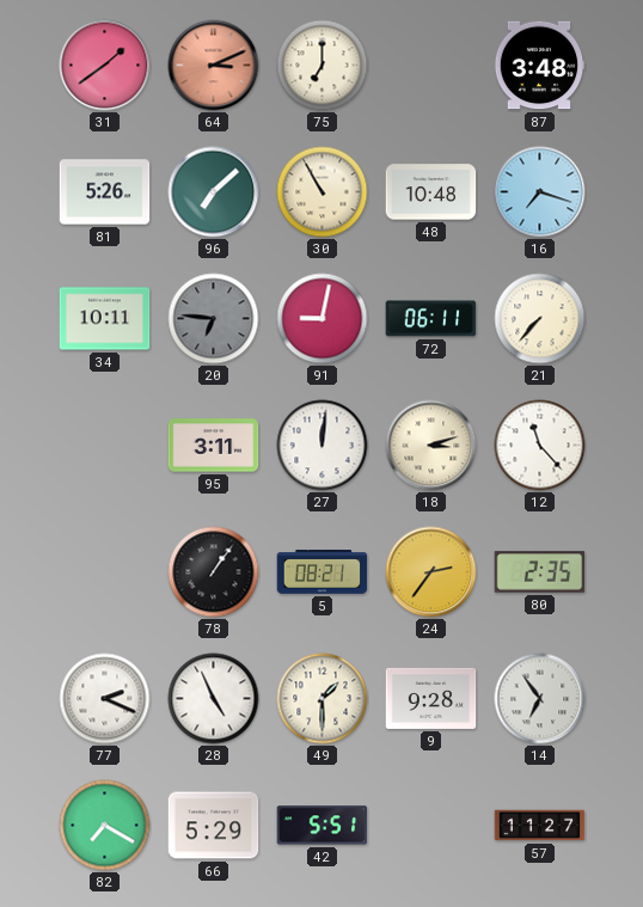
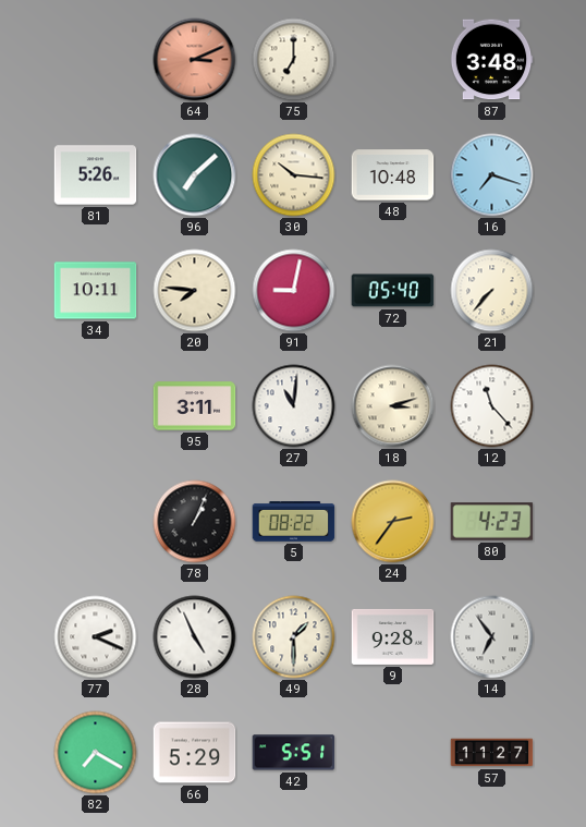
31: 1:39 -> none
30: 10:55 -> 10:16
20: 6:46 -> 7:46
20 dial: grey -> cream
72: 06:11 -> 05:40
27: 12:01 -> 11:01
78: 1:06 -> 1:04
5: 08:21 -> 08:22
80: 2:35 -> 4:23
